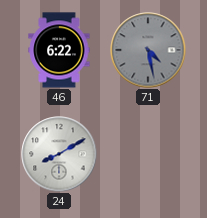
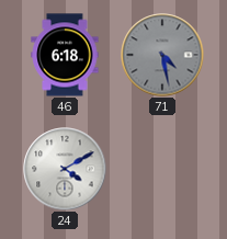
46: 6:22 -> 6:18
24: 8:10 -> 4:10
